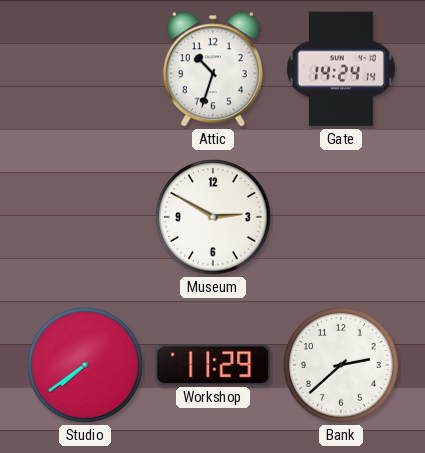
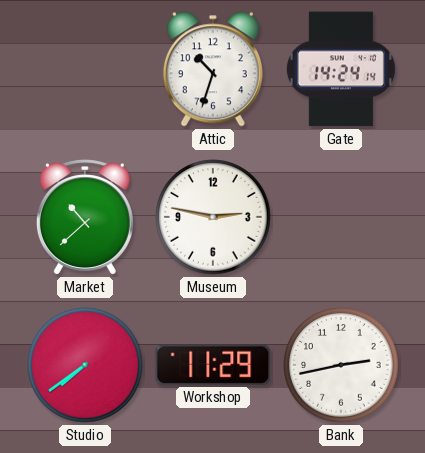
Market: none -> 10:38
Museum: 2:50 -> 2:47
Bank: 2:38 -> 2:43
